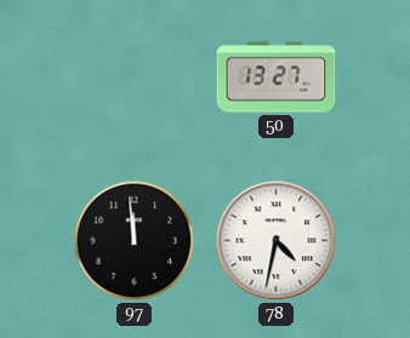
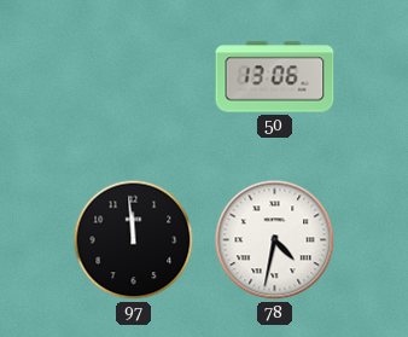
50: 13:27 -> 13:06
